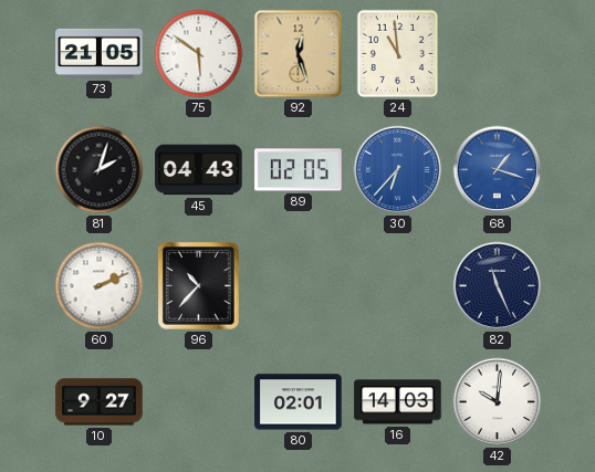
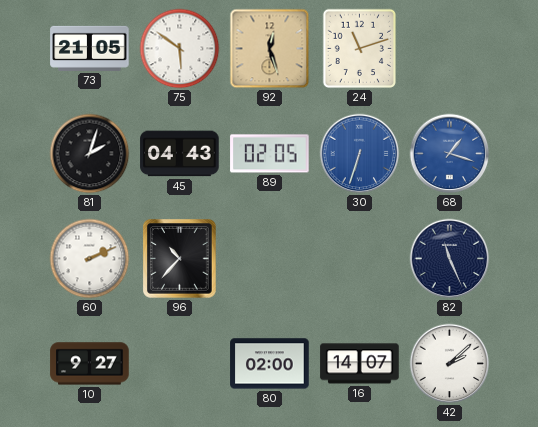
24: 10:59 -> 11:12
30: 6:37 -> 6:33
80: 02:01 -> 02:00
16: 14:03 -> 14:07
42: 10:01 -> 2:08
